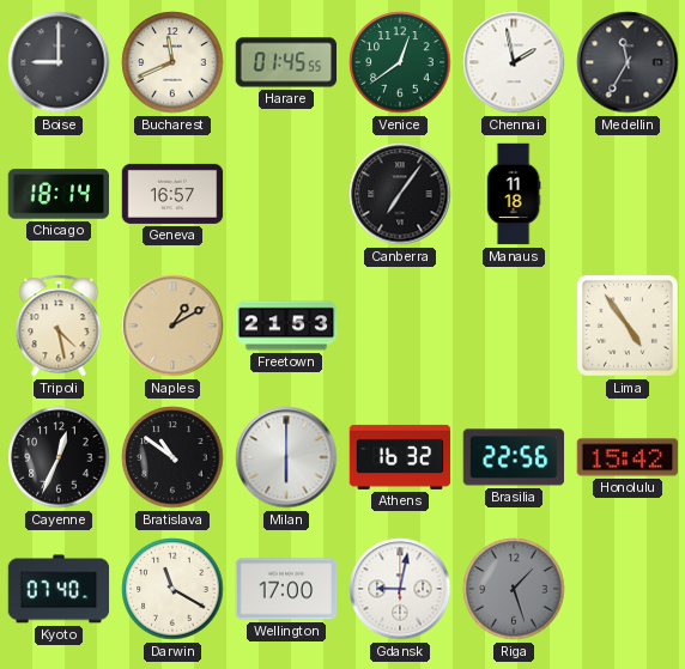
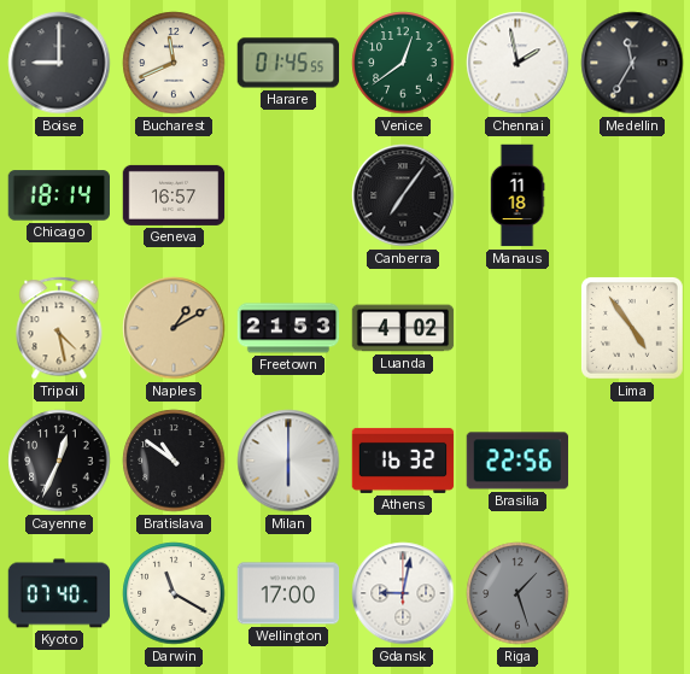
Luanda: none -> 4:02
Honolulu: 15:42 -> none
